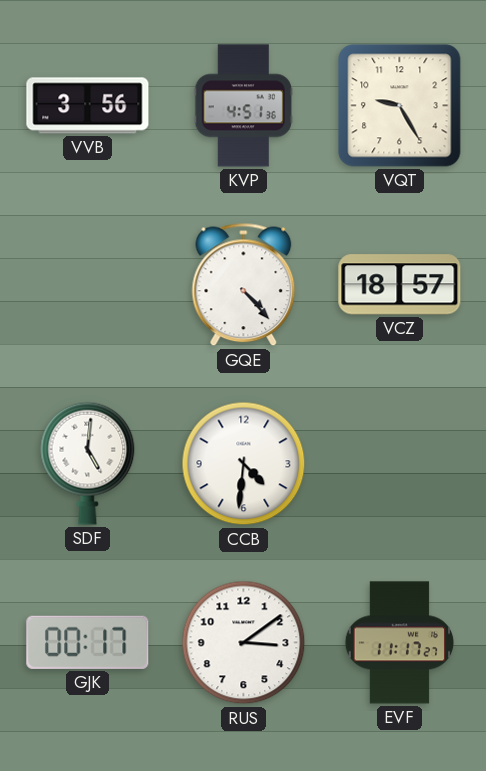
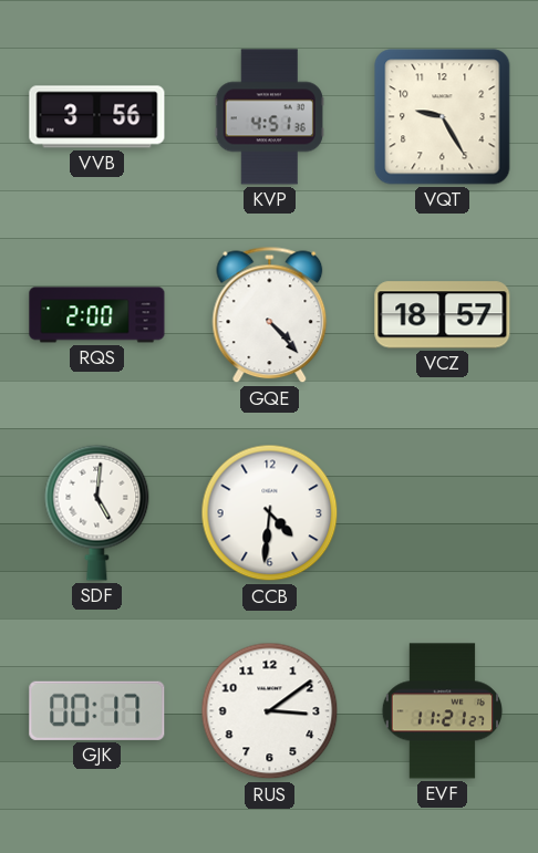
RQS: none -> 2:00
EVF: 11:17 -> 11:21
